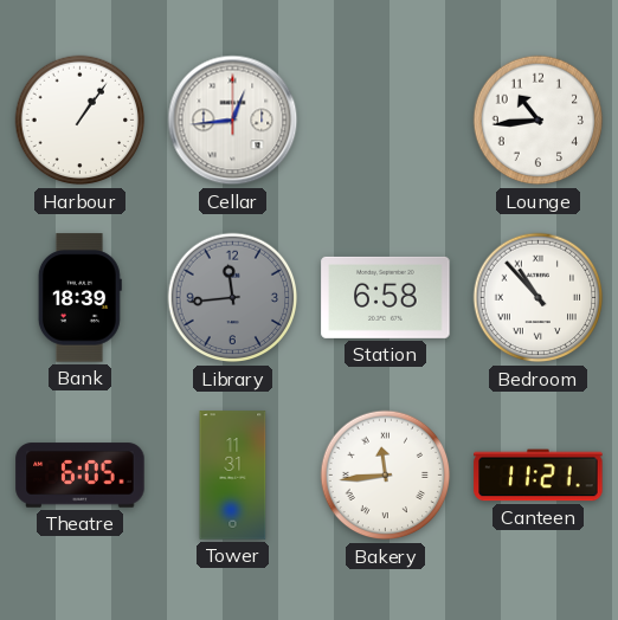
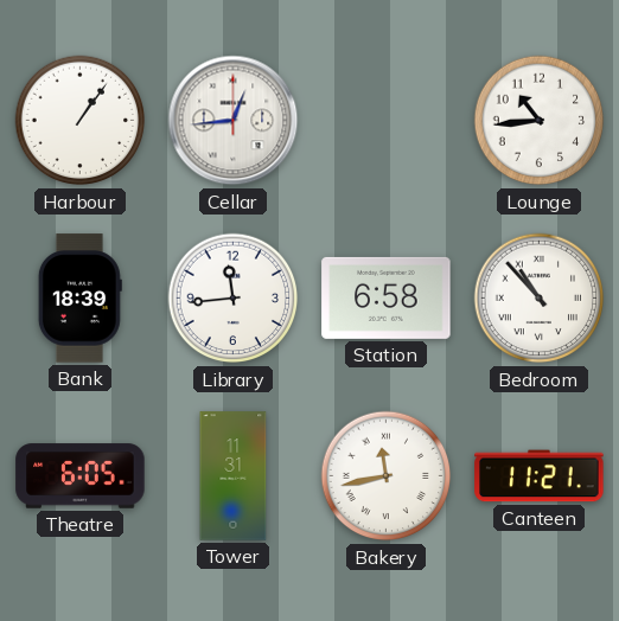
Library dial: grey -> white
Bakery: 11:44 -> 11:43
